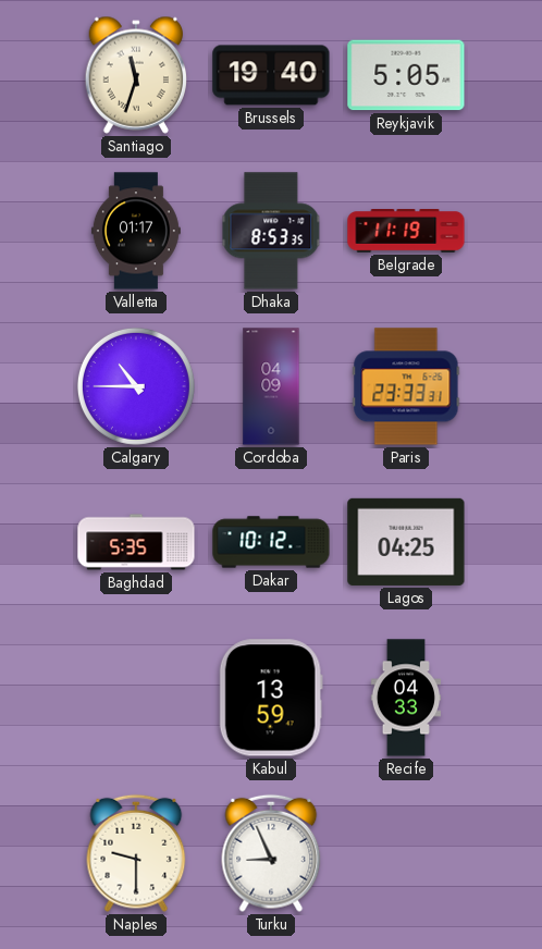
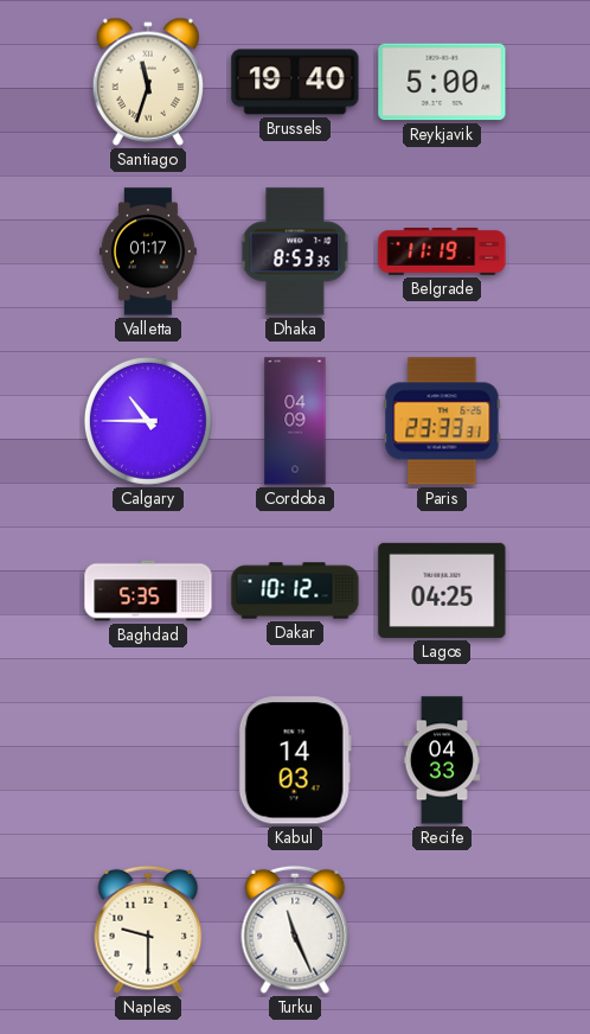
Reykjavik: 5:05 -> 5:00
Kabul: 13:59 -> 14:03
Turku: 8:56 -> 11:26
